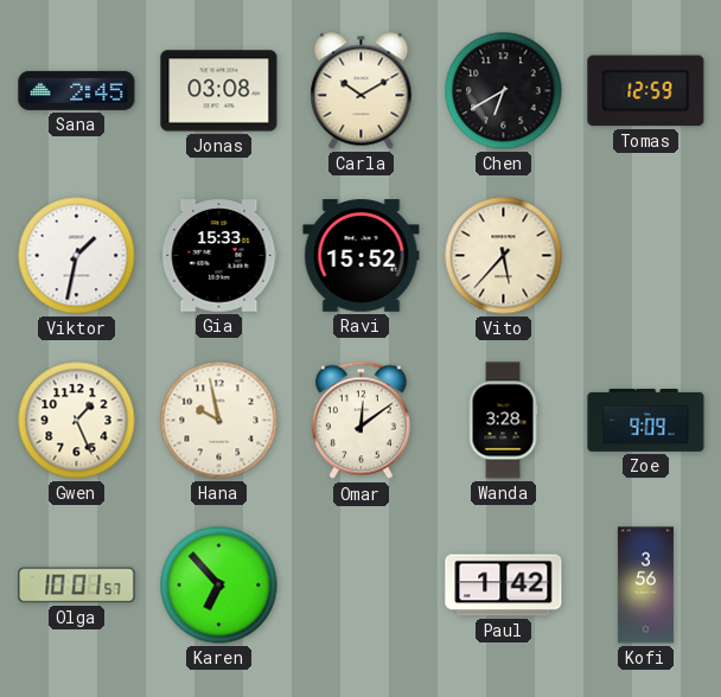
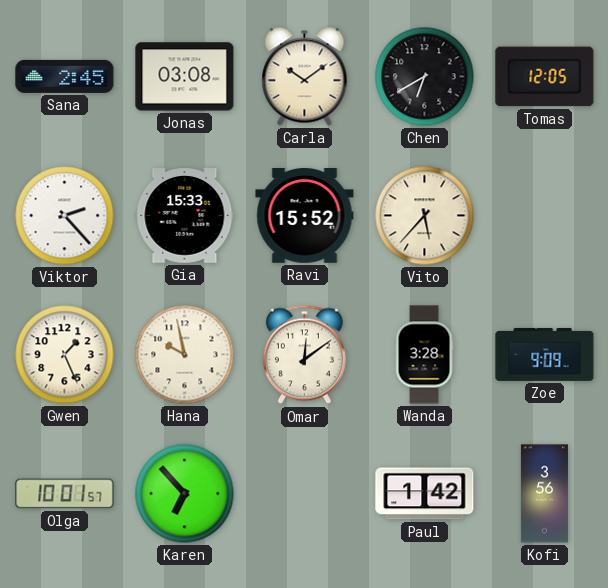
Carla: 10:10 -> 10:09
Tomas: 12:59 -> 12:05
Viktor: 1:32 -> 2:23
